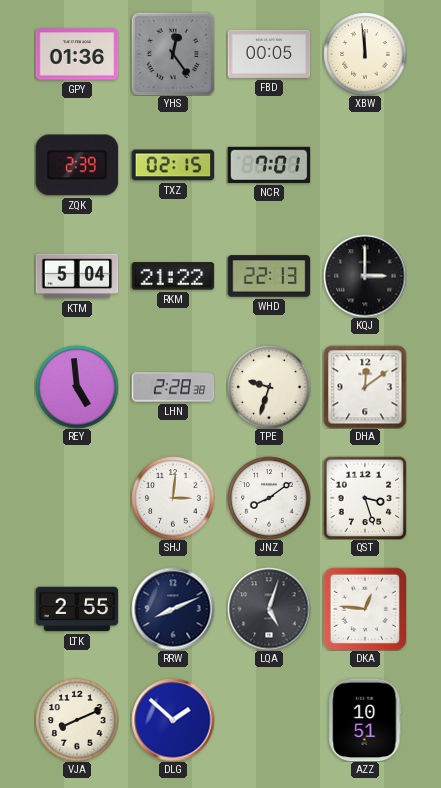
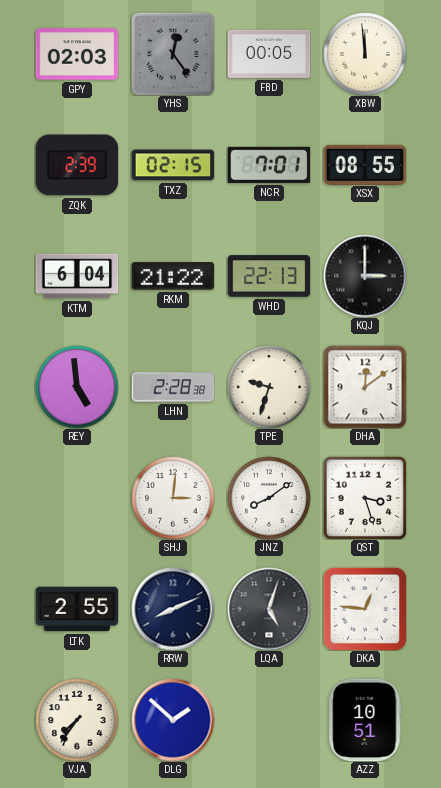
GPY: 01:36 -> 02:03
XSX: none -> 08:55
KTM: 5:04 -> 6:04
VJA: 8:11 -> 7:36
